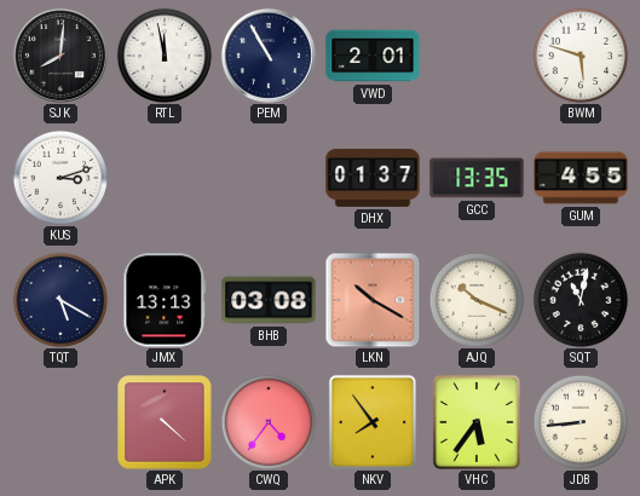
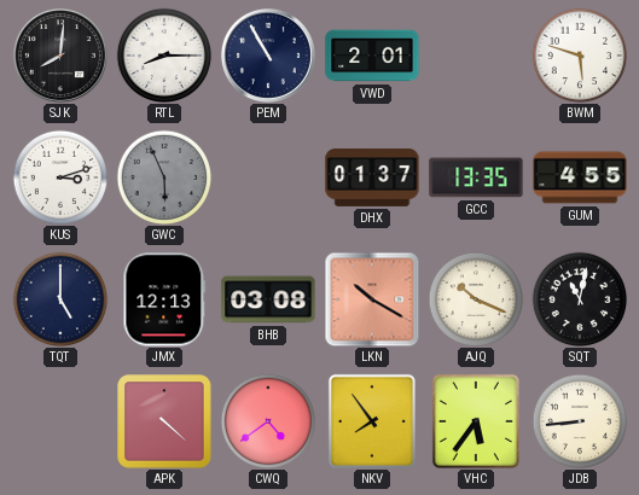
RTL: 11:58 -> 8:15
GWC: none -> 5:56
TQT: 5:20 -> 5:00
JMX: 13:13 -> 12:13
CWQ: 4:36 -> 4:39
